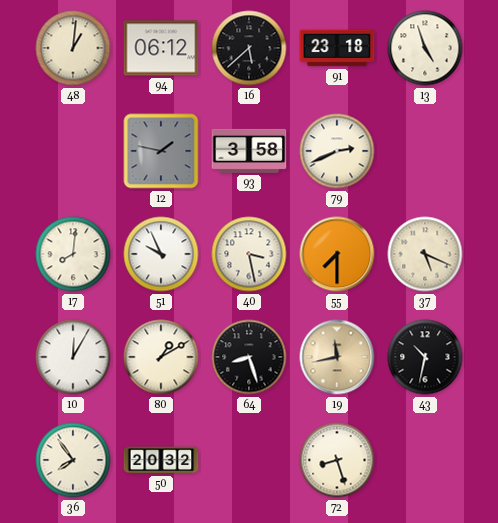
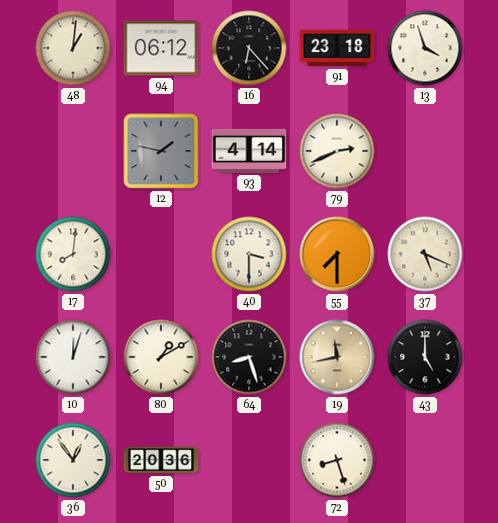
16: 5:38 -> 6:23
13: 4:57 -> 3:57
93: 3:58 -> 4:14
51: 9:56 -> none
40: 3:28 -> 3:30
10: 12:05 -> 12:03
43: 10:32 -> 5:00
36: 7:54 -> 12:54
50: 20:32 -> 20:36
